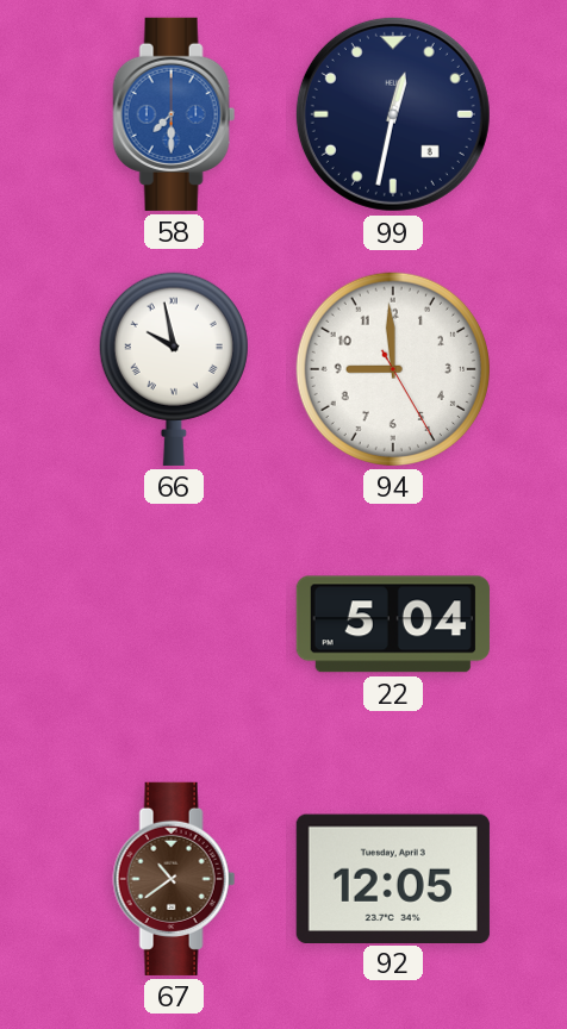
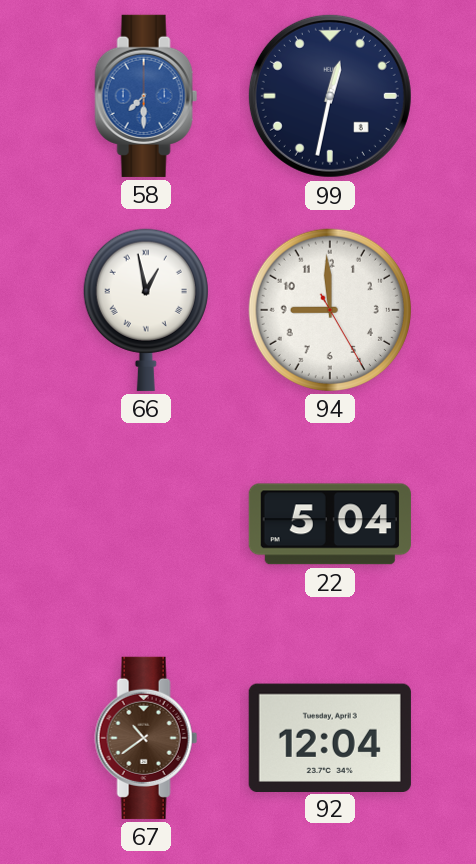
66: 9:58 -> 12:58
92: 12:05 -> 12:04
